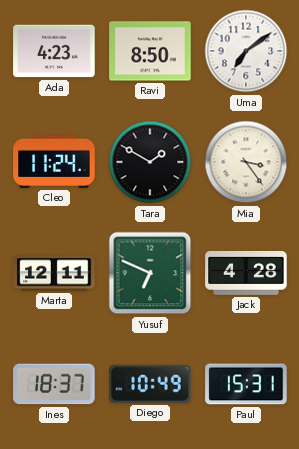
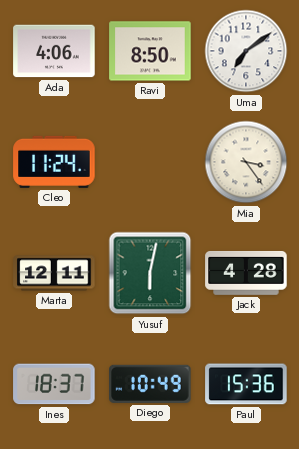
Ada: 4:23 -> 4:06
Tara: 1:50 -> none
Yusuf: 6:49 -> 6:02
Paul: 15:31 -> 15:36
